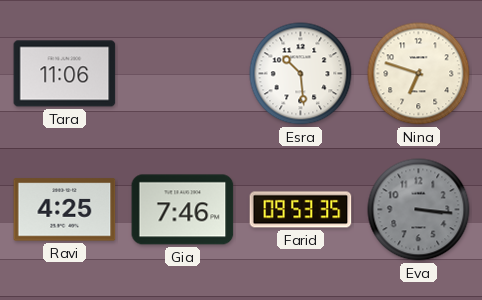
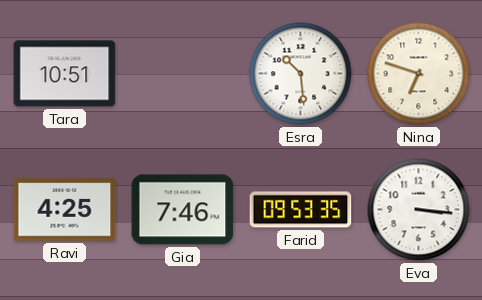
Tara: 11:06 -> 10:51
Eva dial: grey -> white
